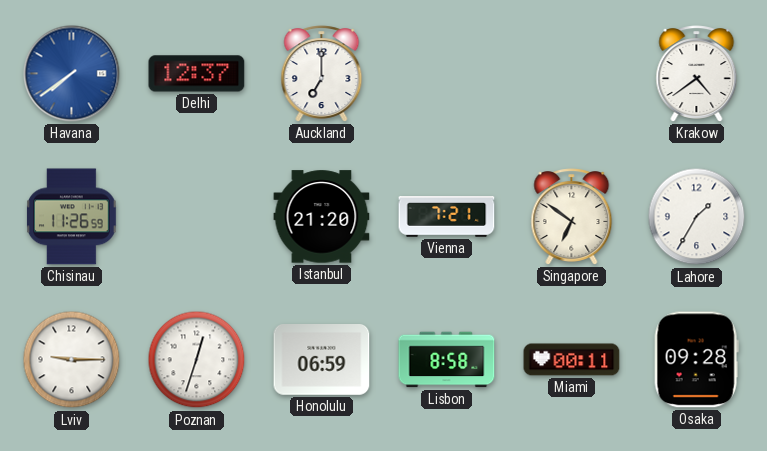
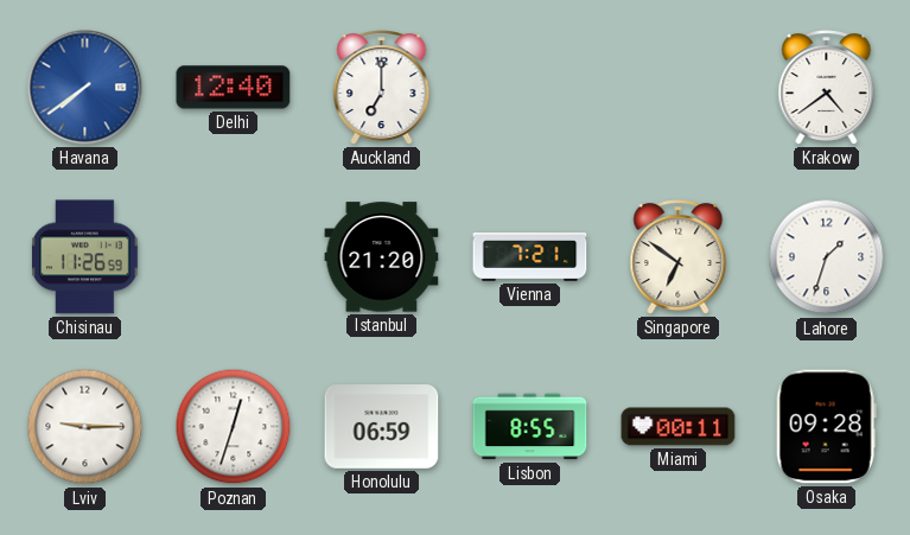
Delhi: 12:37 -> 12:40
Lahore: 1:35 -> 1:33
Lisbon: 8:58 -> 8:55
